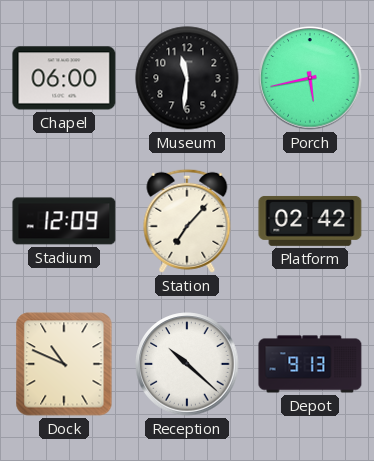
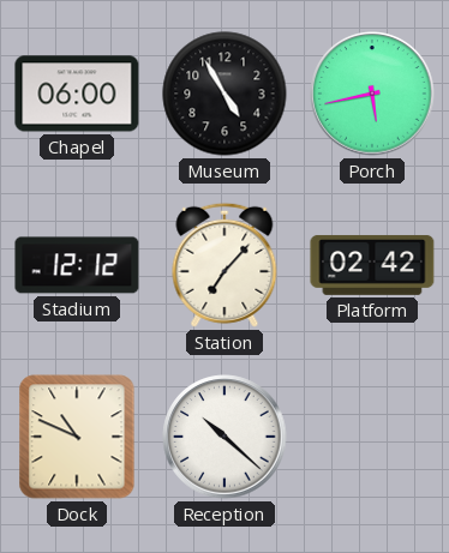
Museum: 11:31 -> 4:55
Stadium: 12:09 -> 12:12
Depot: 9:13 -> none
